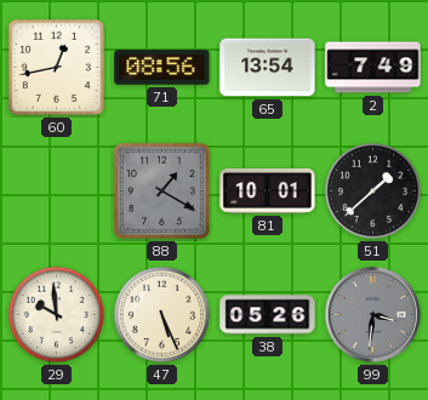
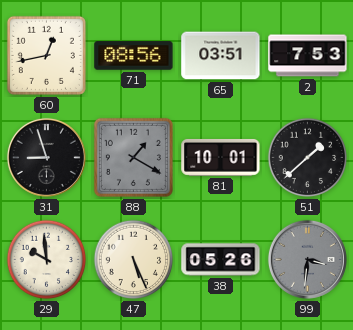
65: 13:54 -> 03:51
2: 7:49 -> 7:53
31: none -> 8:57
